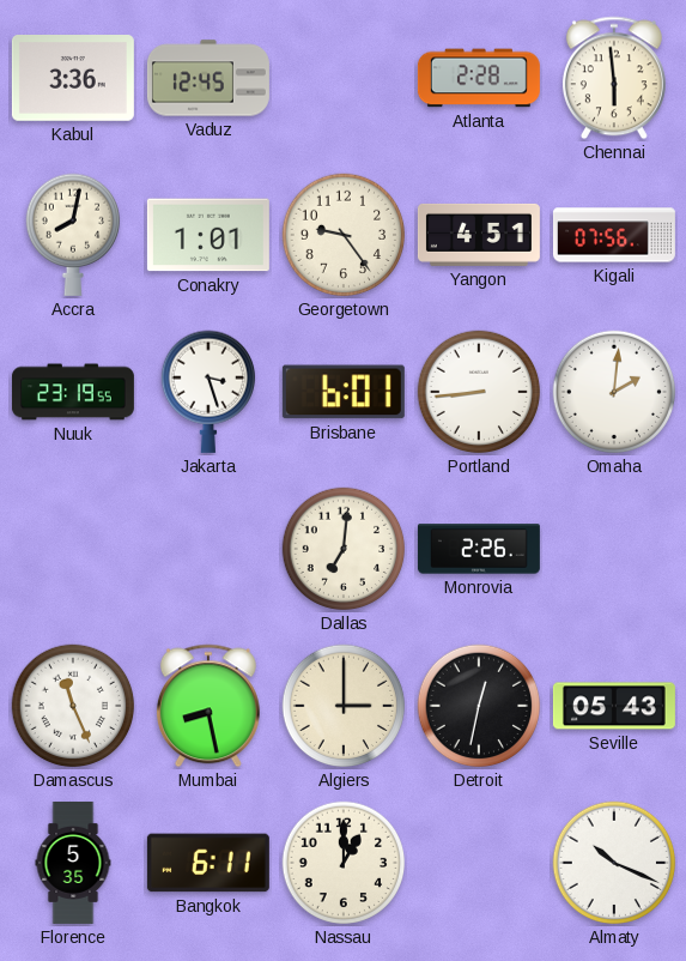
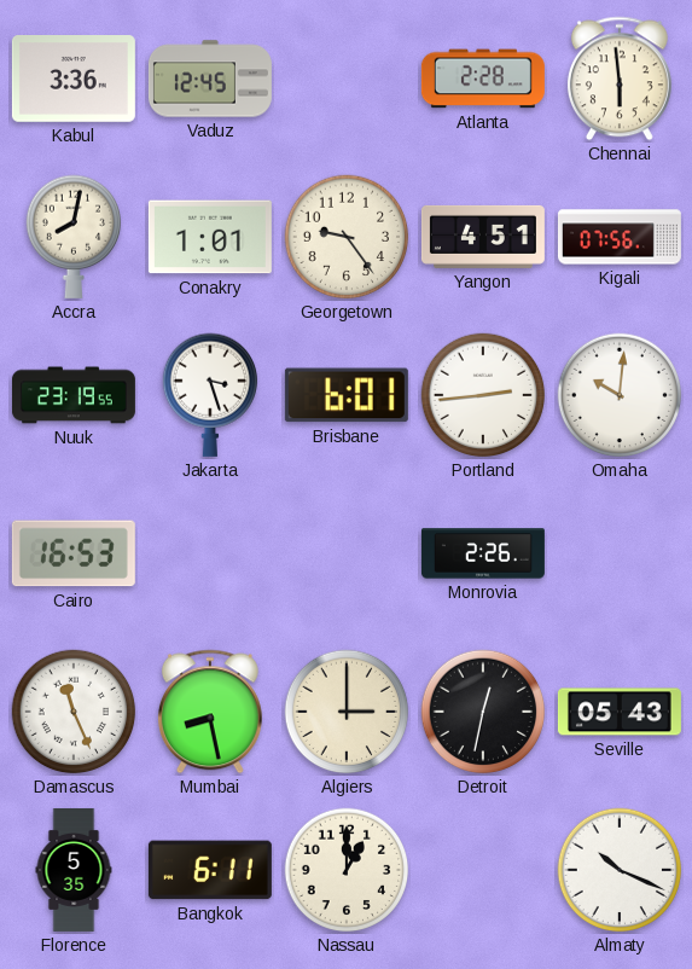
Portland: 8:44 -> 2:44
Omaha: 2:01 -> 10:01
Cairo: none -> 16:53
Dallas: 7:01 -> none
